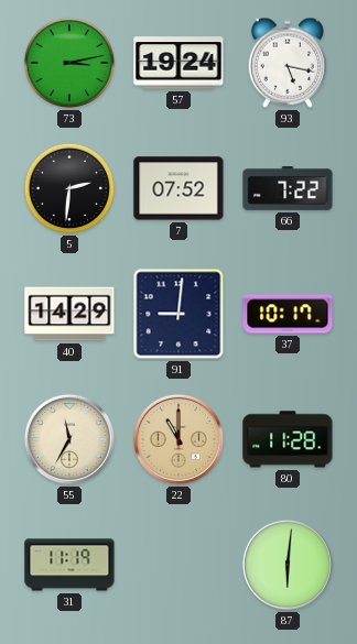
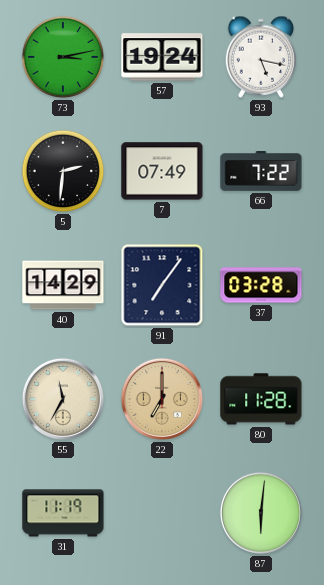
7: 07:52 -> 07:49
91: 9:01 -> 7:06
37: 10:17 -> 03:28
22: 11:00 -> 7:00
